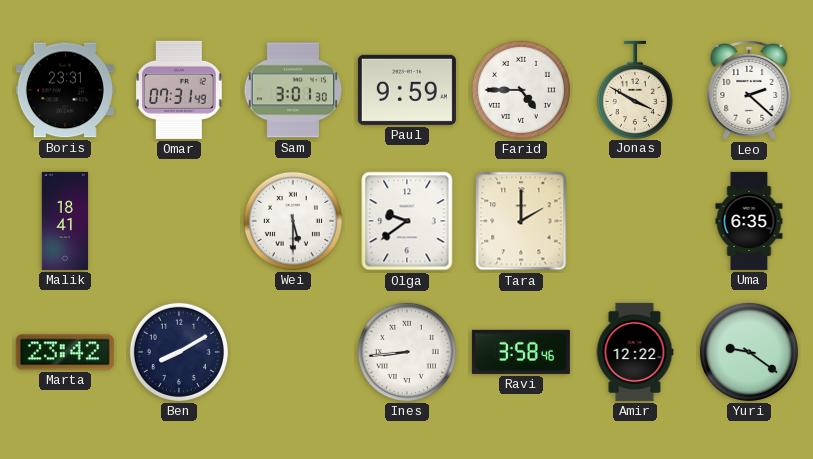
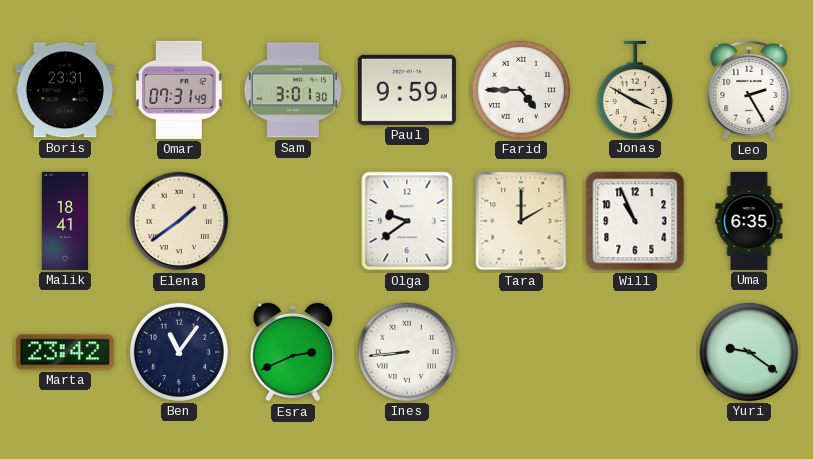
Leo: 2:22 -> 2:25
Elena: none -> 1:39
Wei: 5:30 -> none
Will: none -> 10:56
Ben: 8:10 -> 11:06
Esra: none -> 2:41
Ravi: 3:58 -> none
Amir: 12:22 -> none
